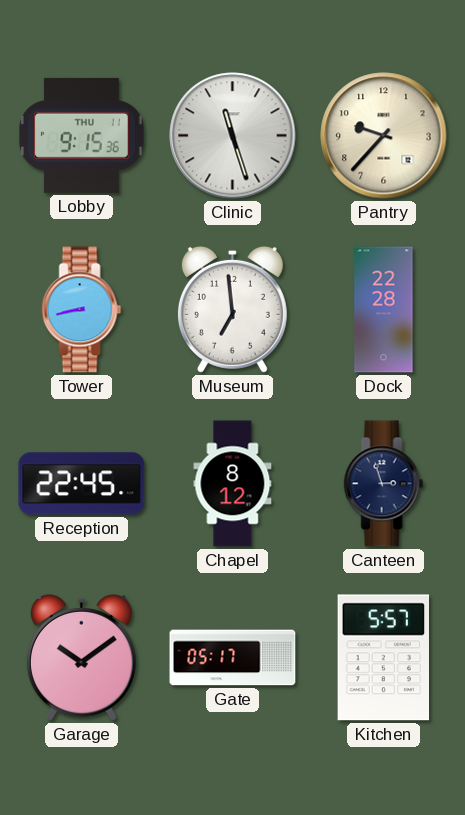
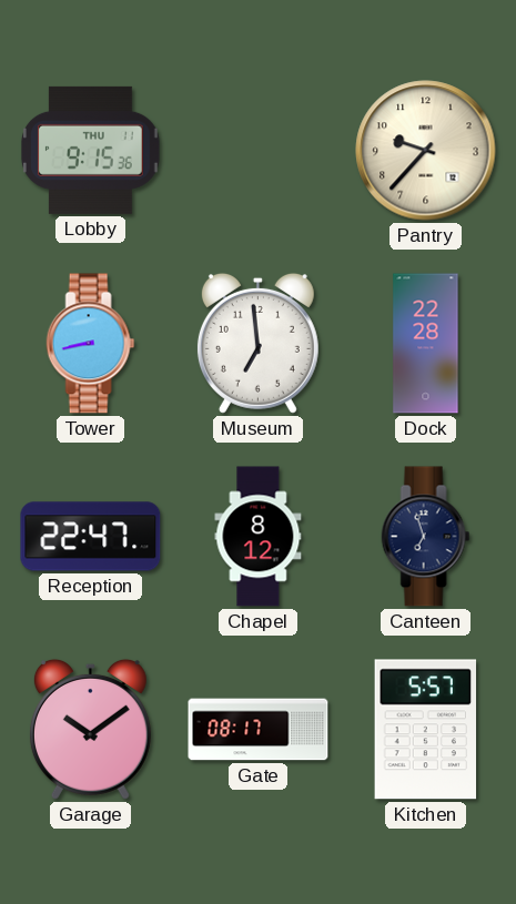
Clinic: 11:27 -> none
Reception: 22:45 -> 22:47
Canteen: 2:57 -> 6:57
Gate: 05:17 -> 08:17
